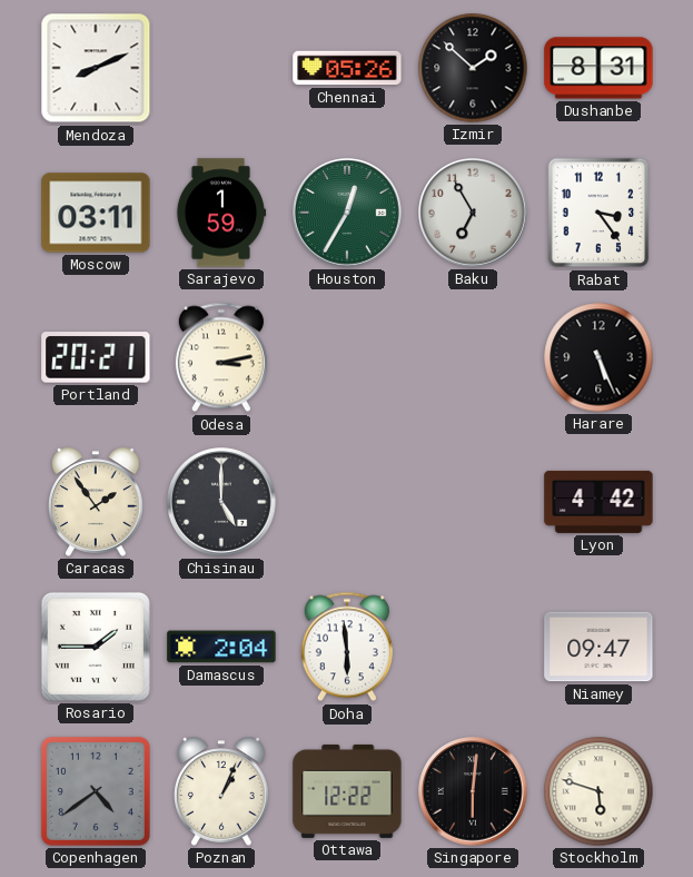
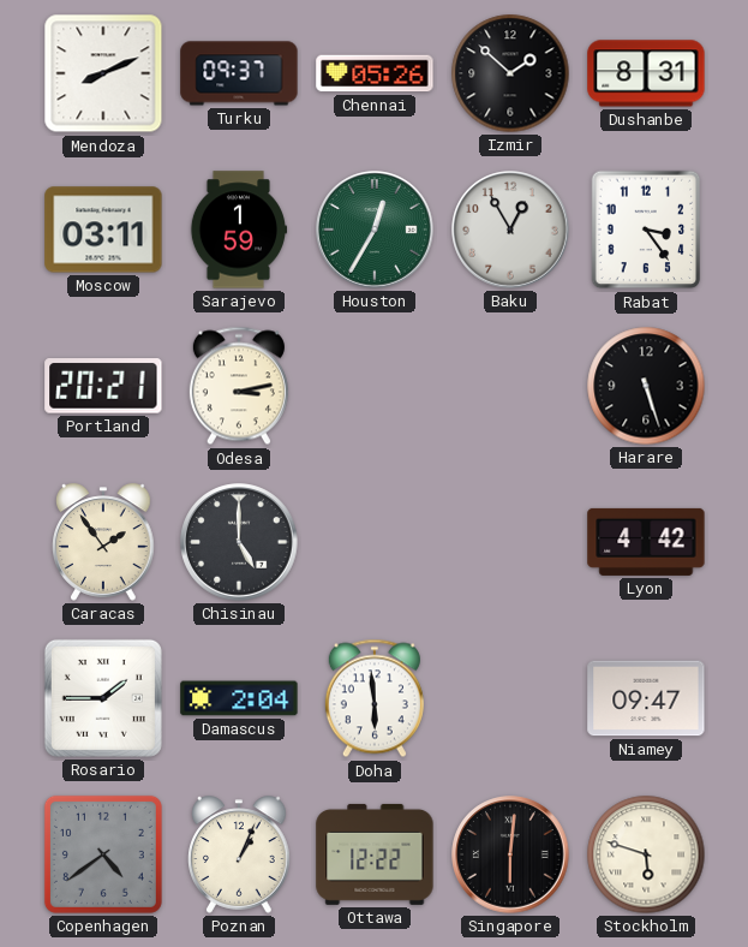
Turku: none -> 09:37
Baku: 6:55 -> 12:55
Harare: 5:26 -> 5:27
